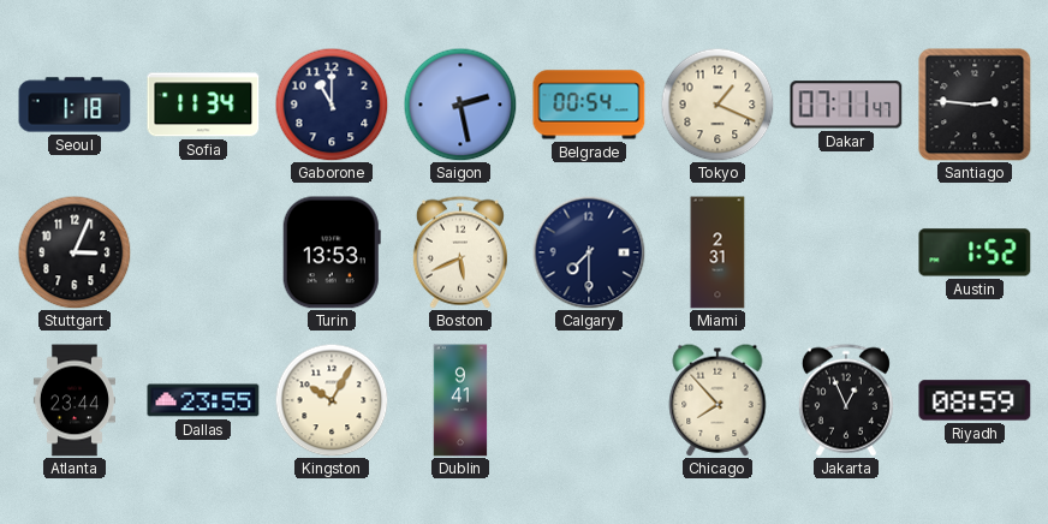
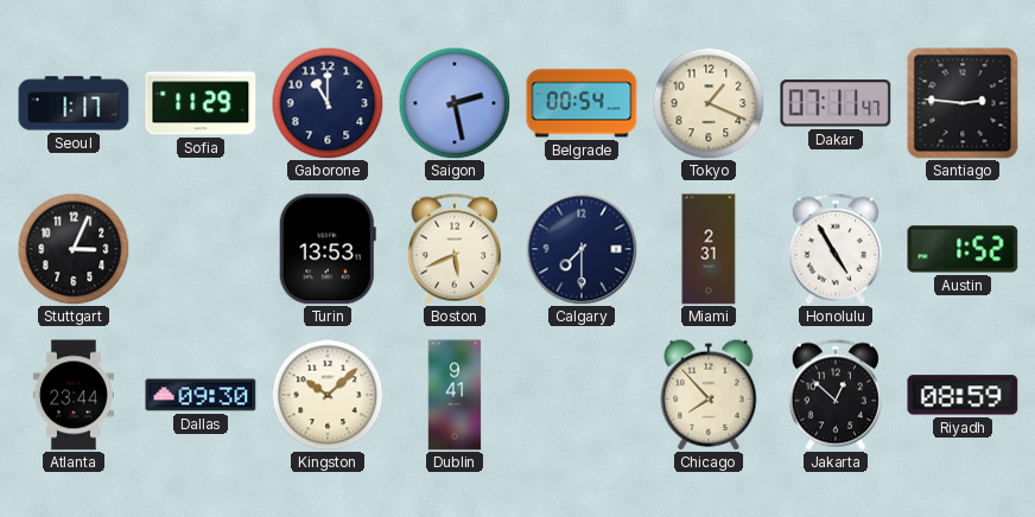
Seoul: 1:18 -> 1:17
Sofia: 11:34 -> 11:29
Honolulu: none -> 4:55
Dallas: 23:55 -> 09:30
Kingston: 10:05 -> 10:08
Jakarta: 12:56 -> 12:52
